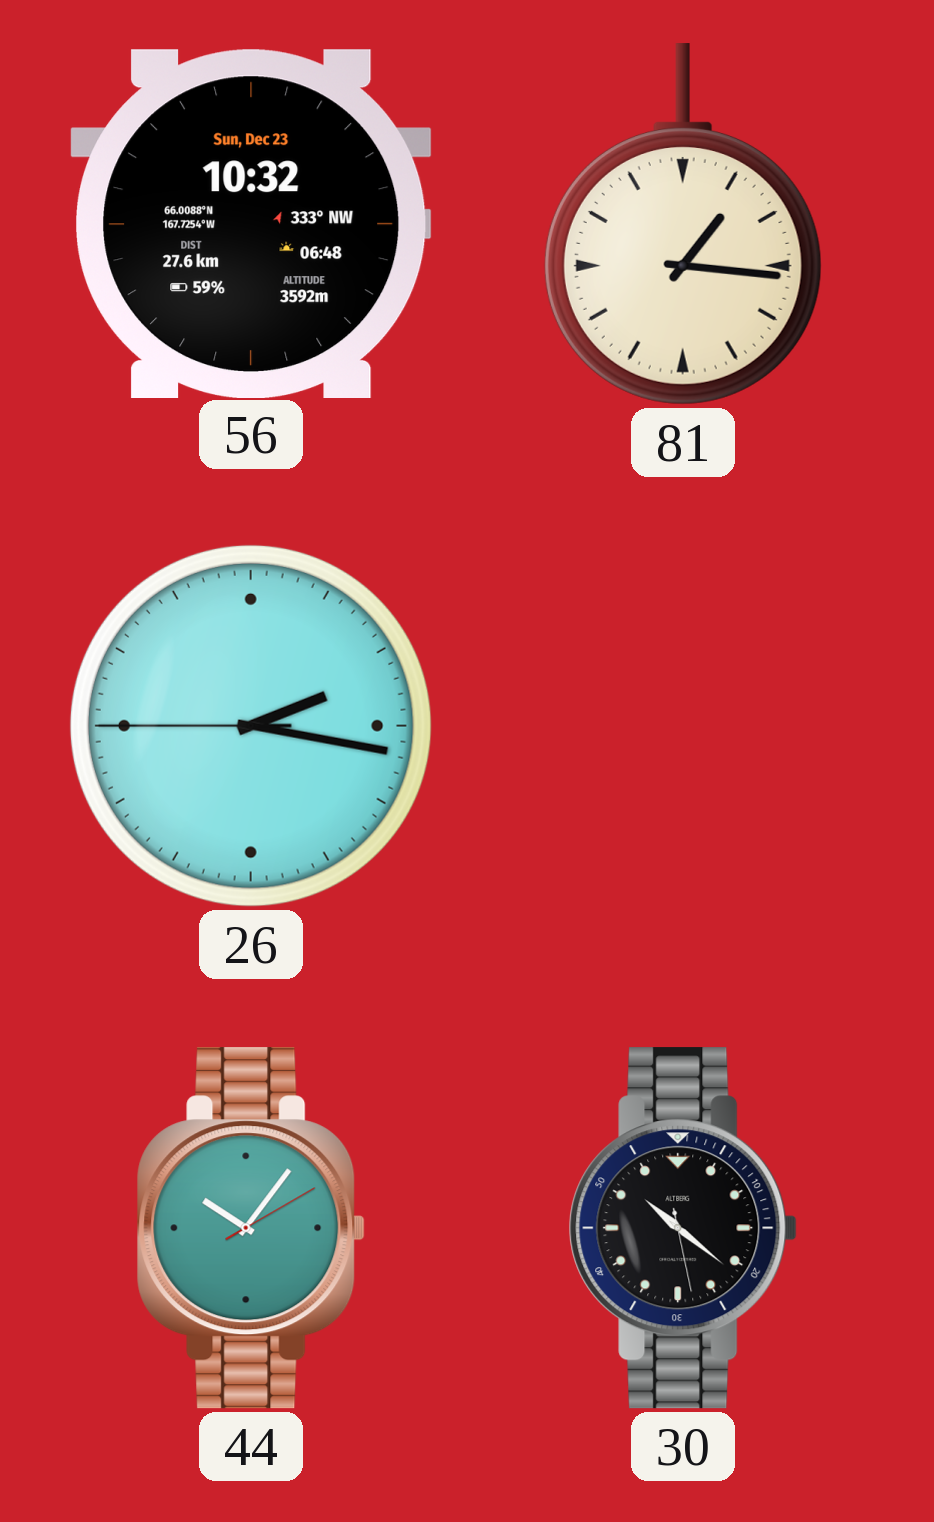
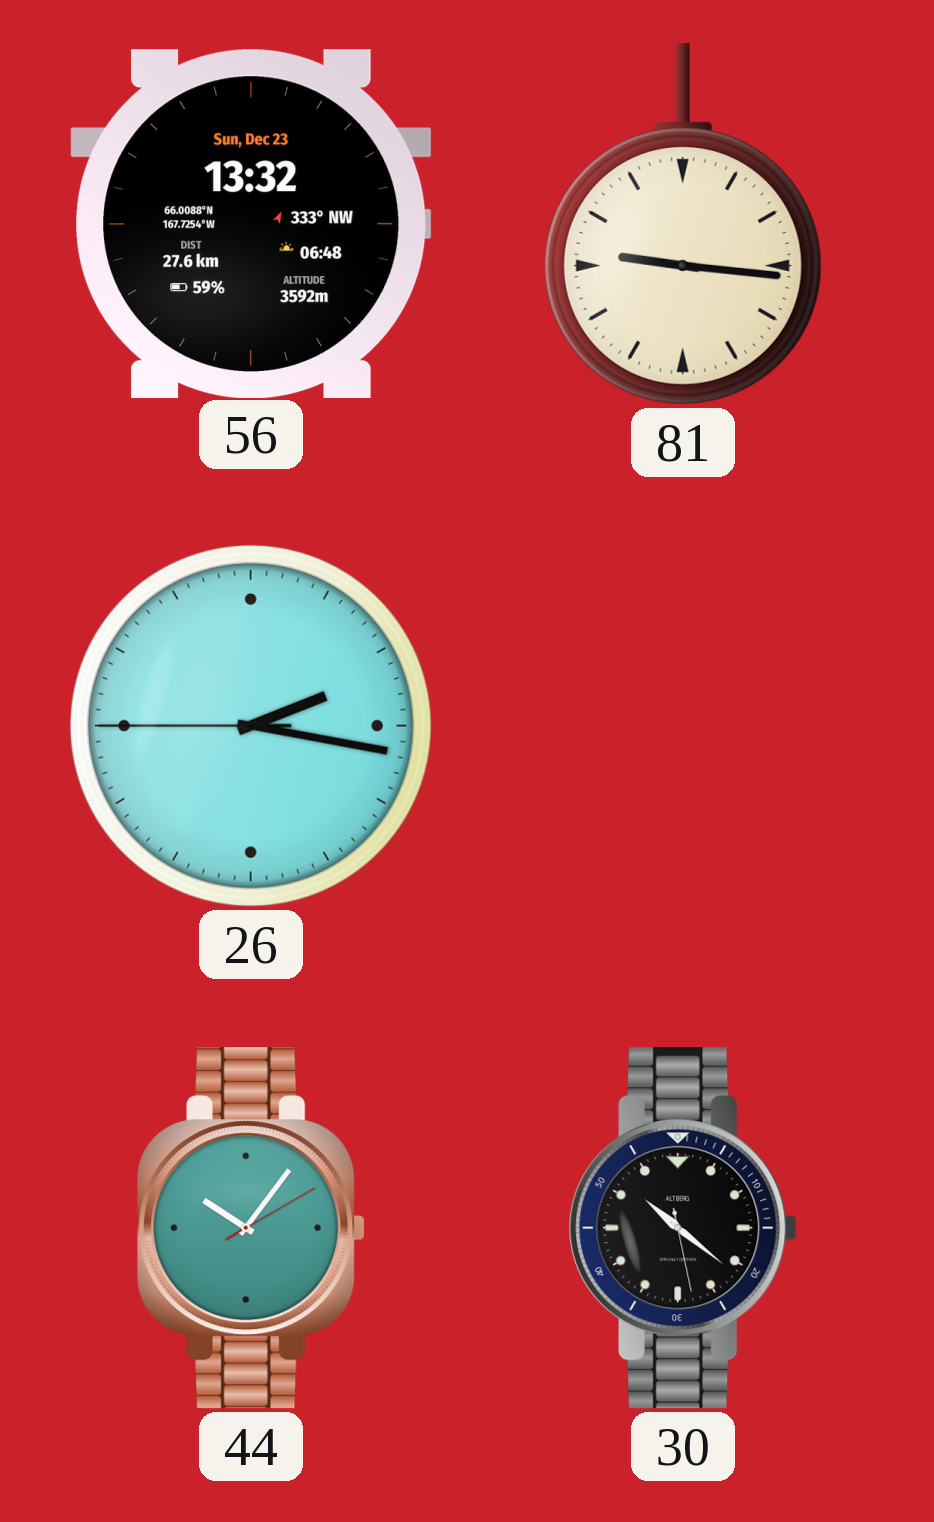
56: 10:32 -> 13:32
81: 1:16 -> 9:16
